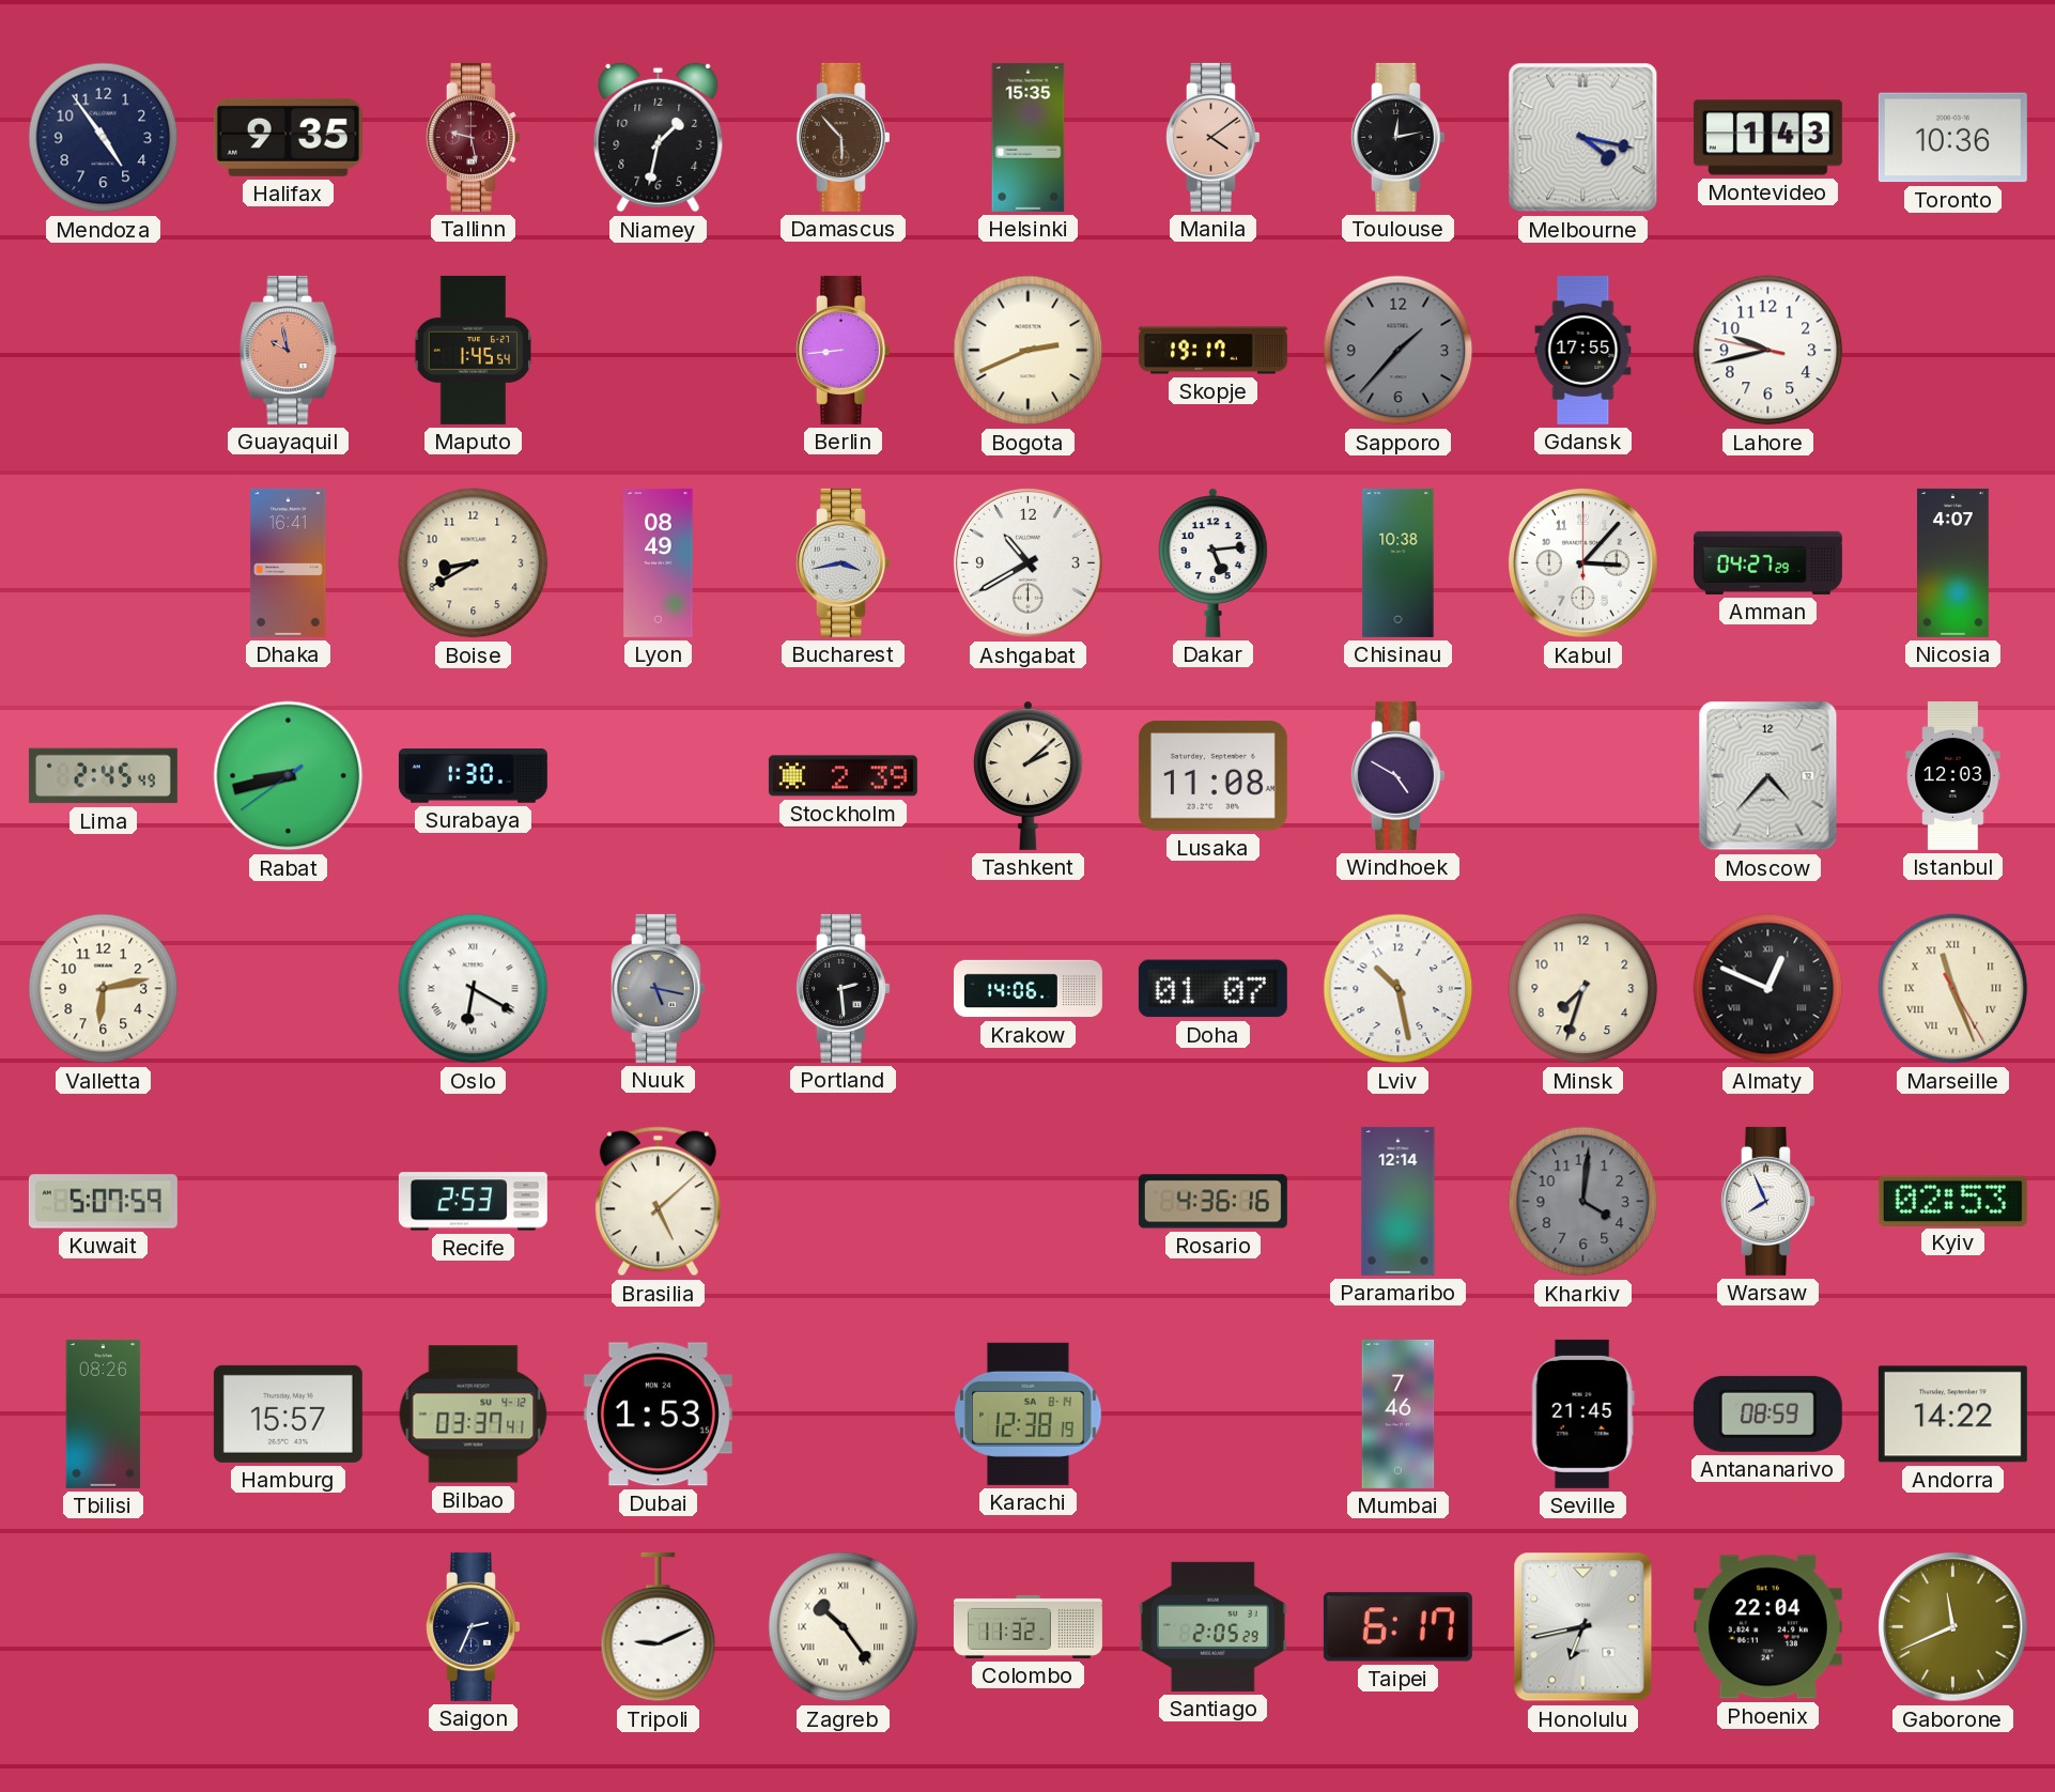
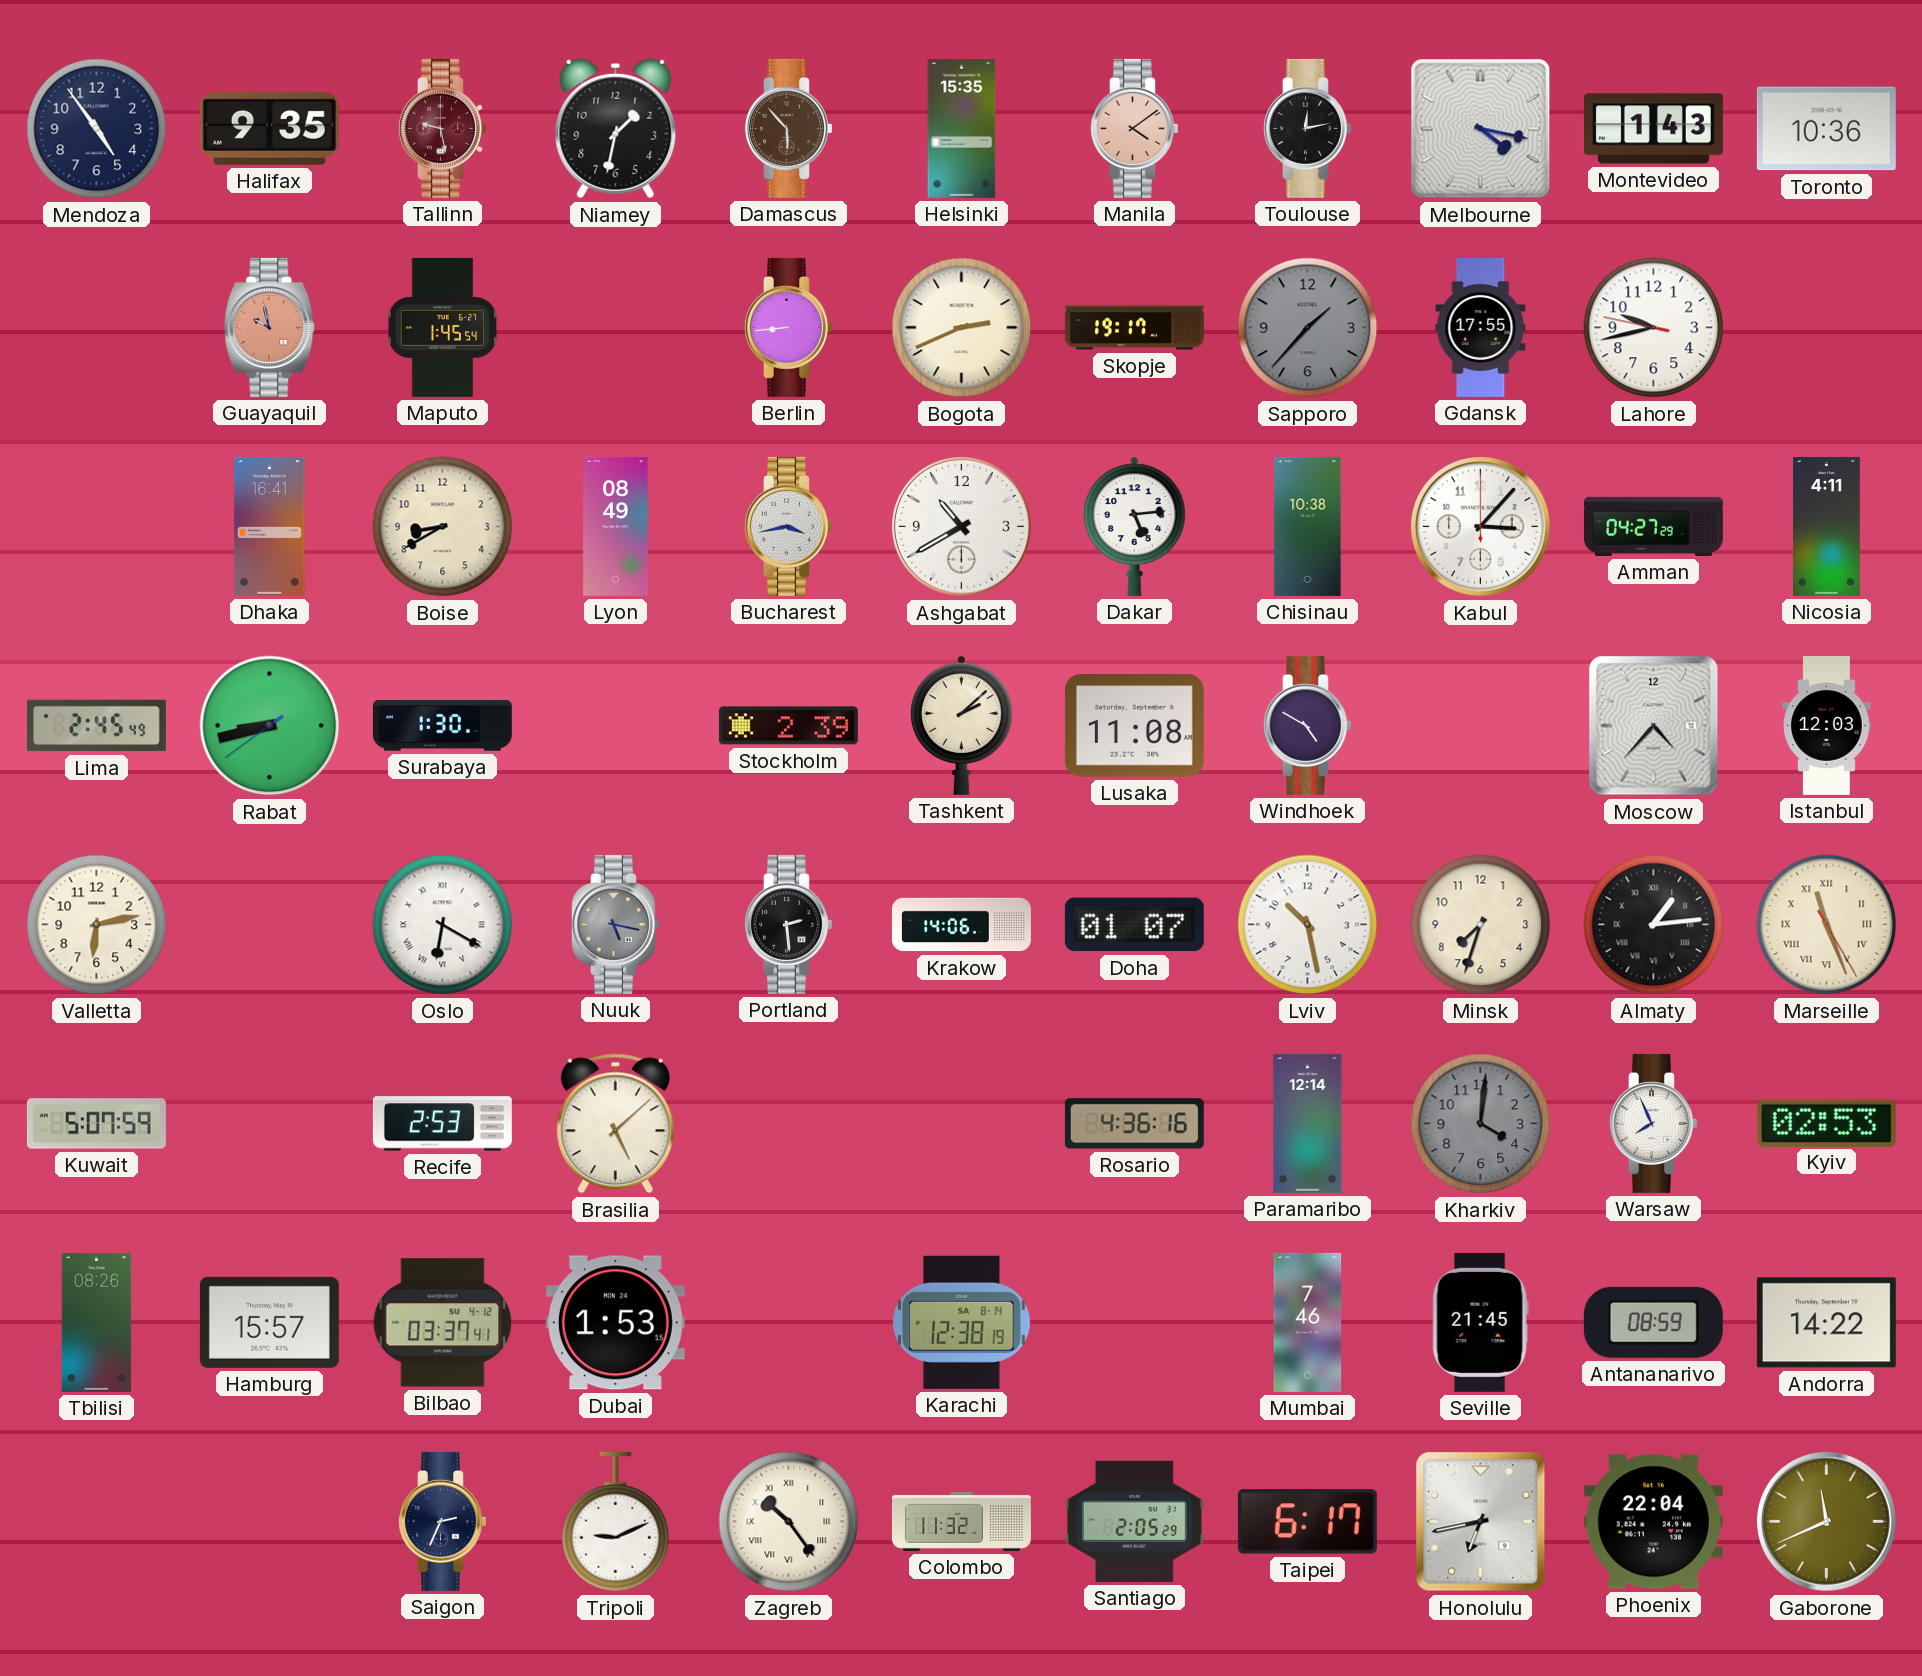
Nicosia: 4:07 -> 4:11
Almaty: 12:49 -> 1:14
